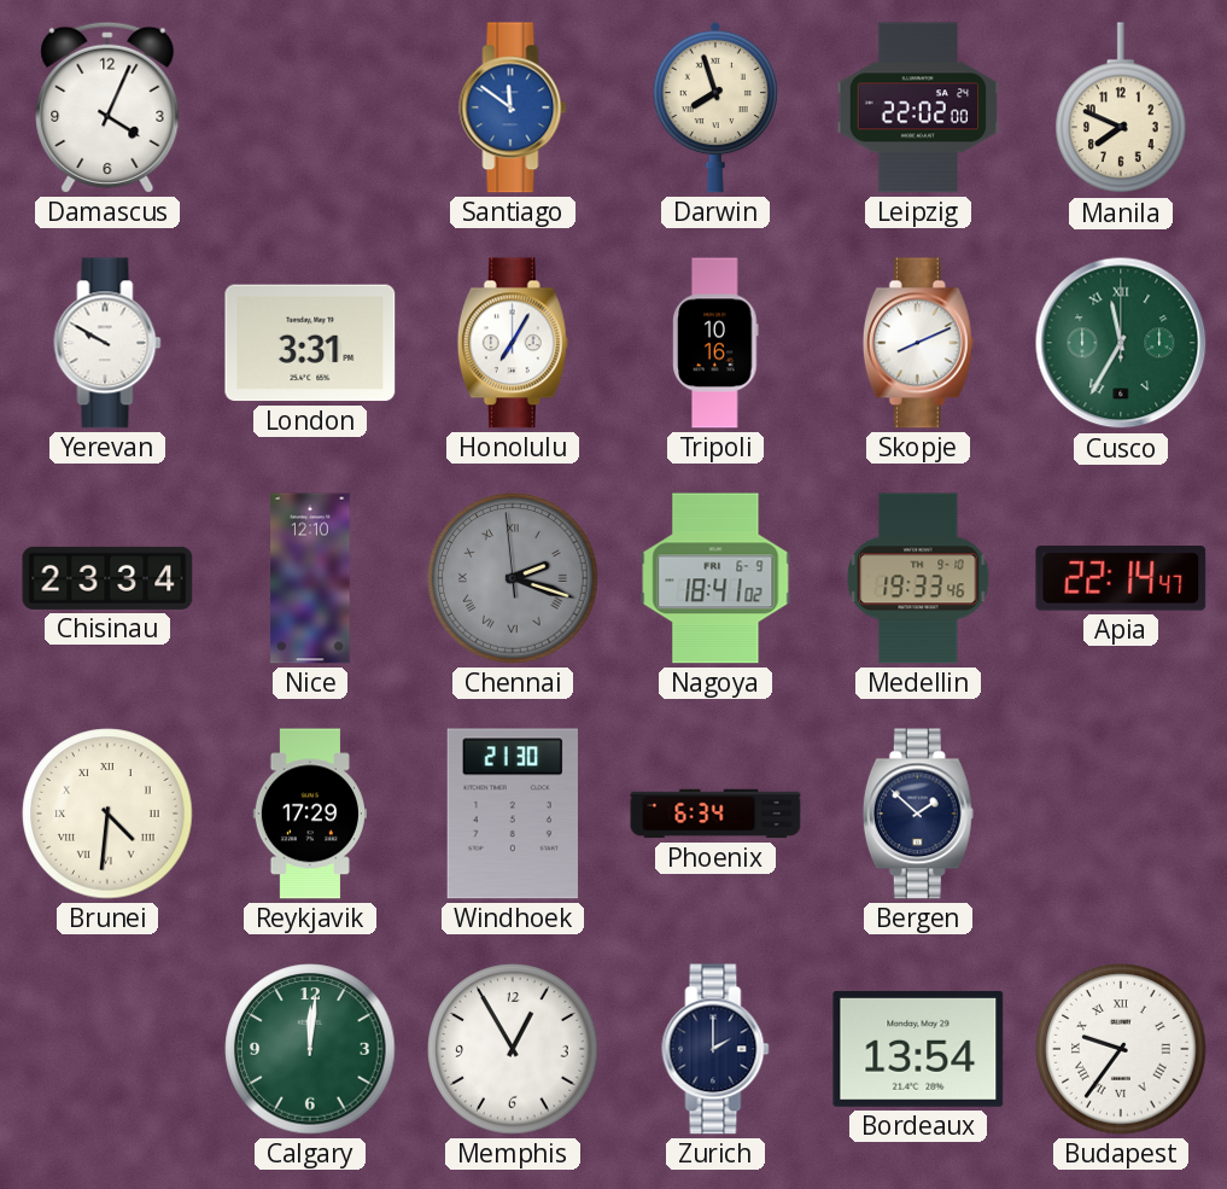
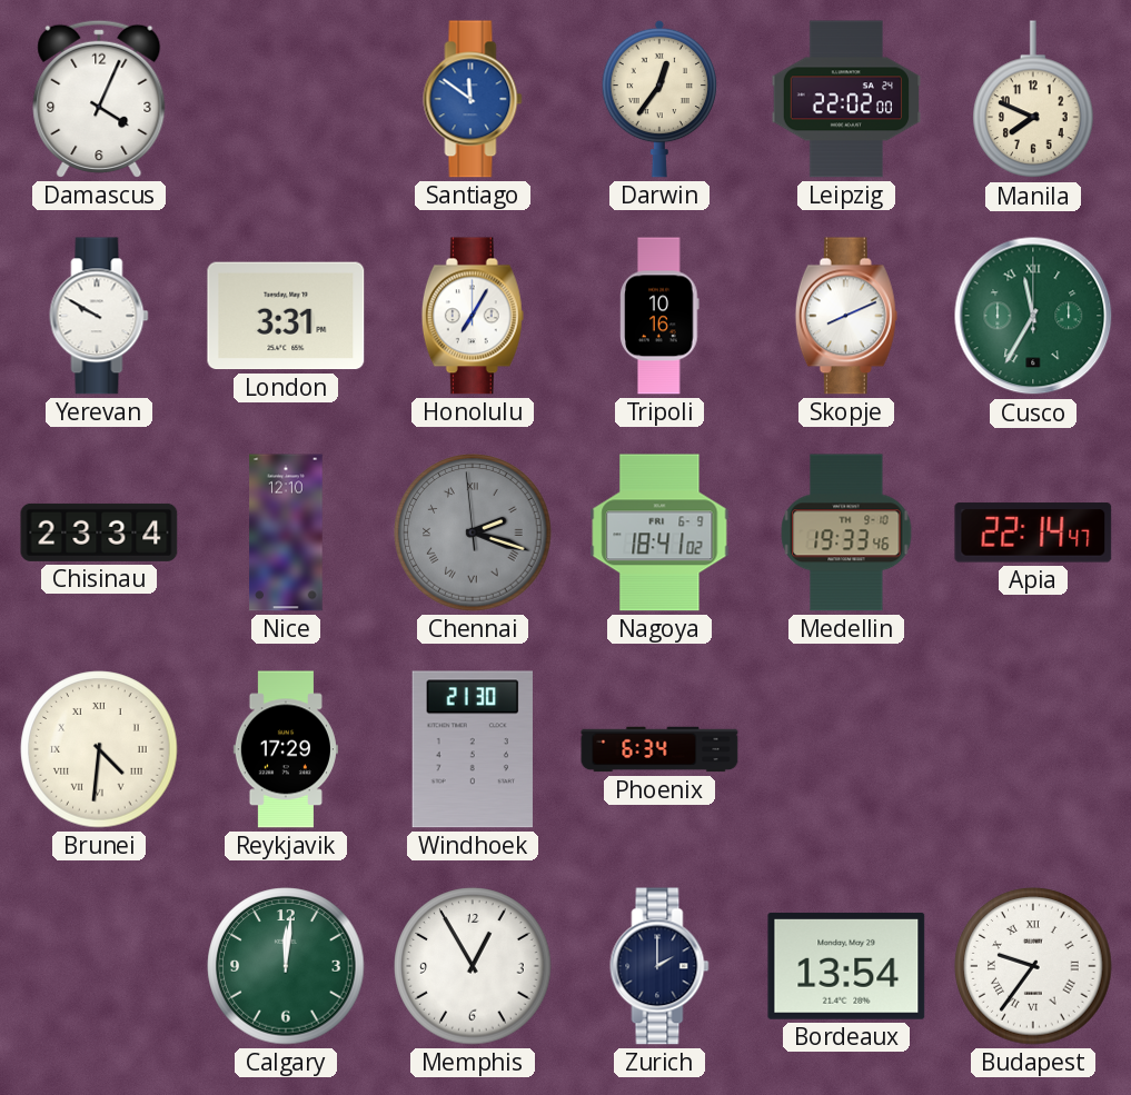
Darwin: 7:57 -> 12:36
Bergen: 1:52 -> none
